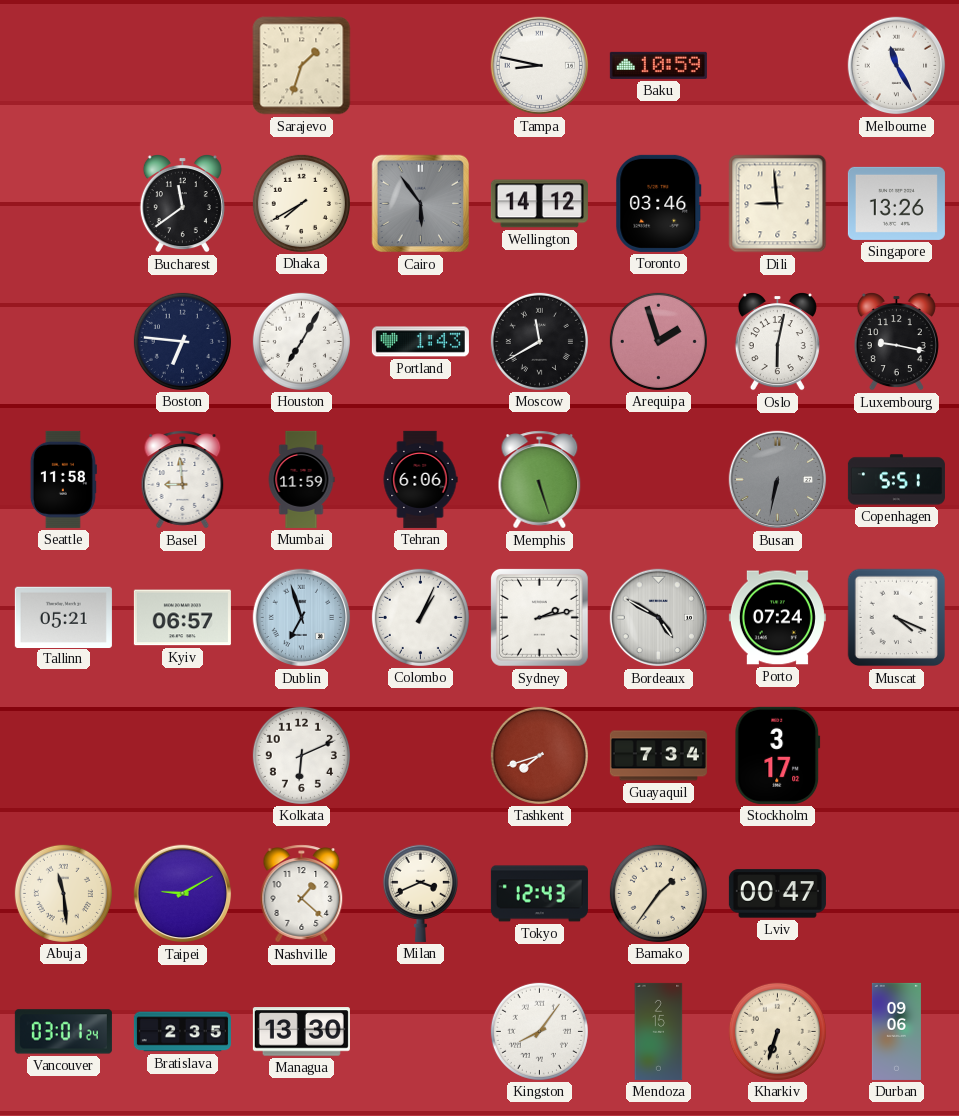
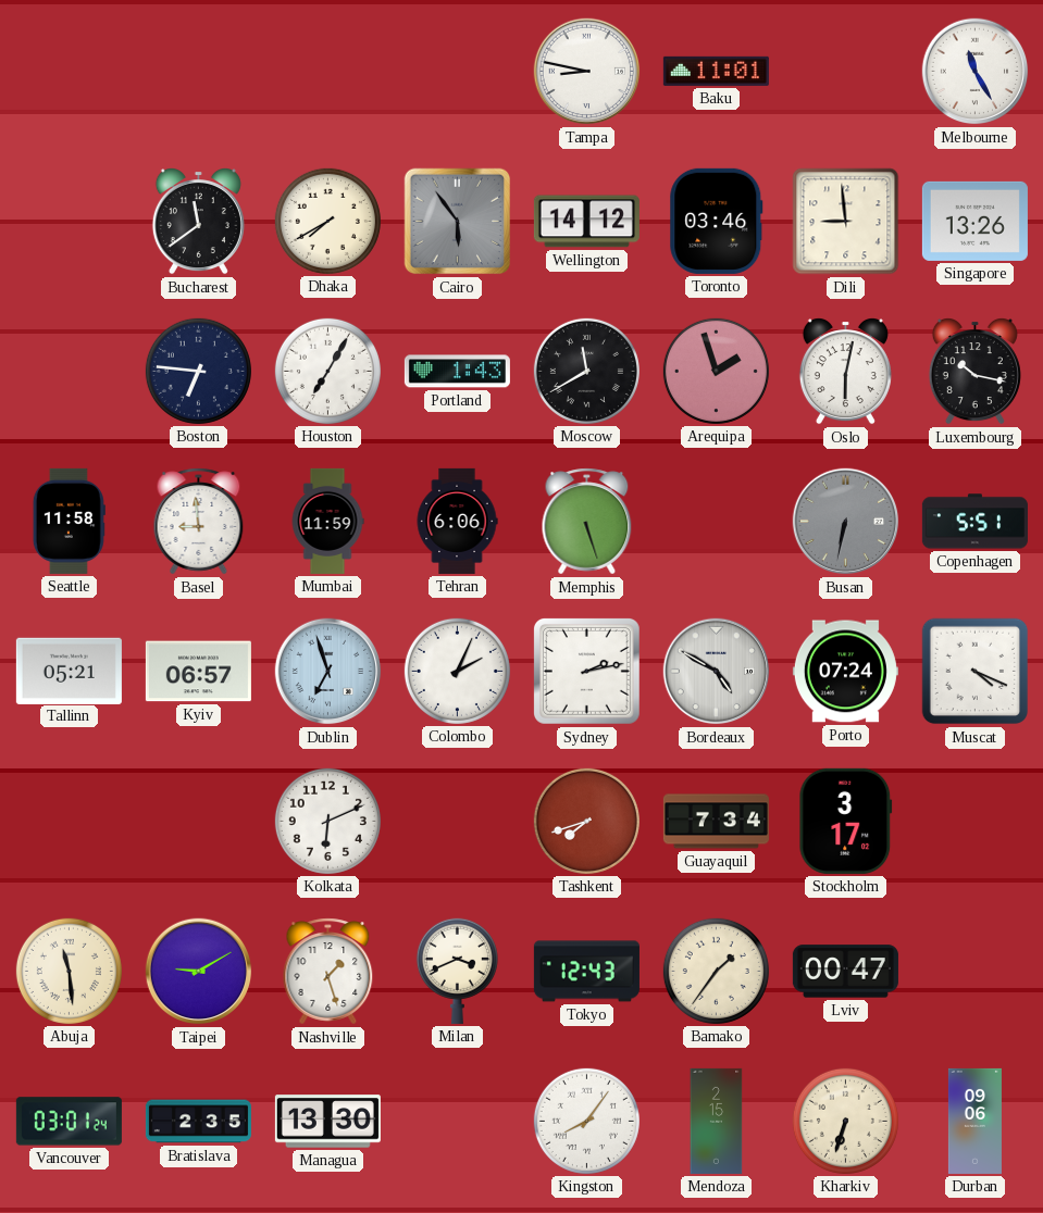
Sarajevo: 1:33 -> none
Baku: 10:59 -> 11:01
Luxembourg: 9:17 -> 10:17
Colombo: 1:04 -> 2:04
Nashville: 1:22 -> 1:27
